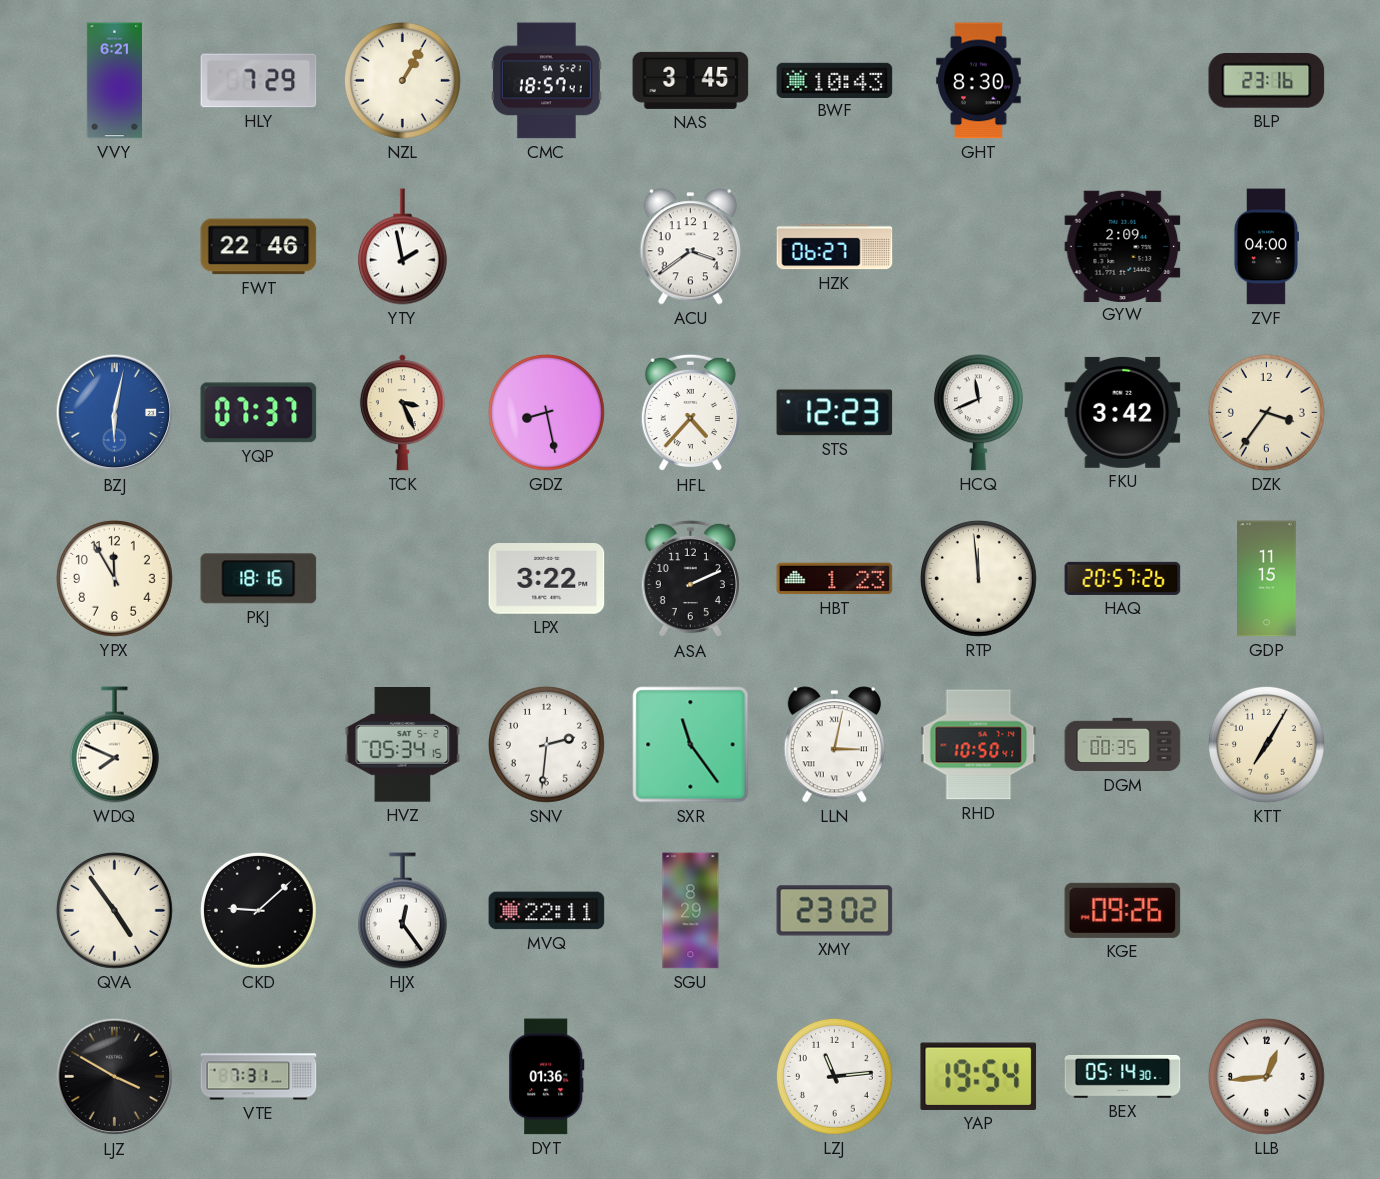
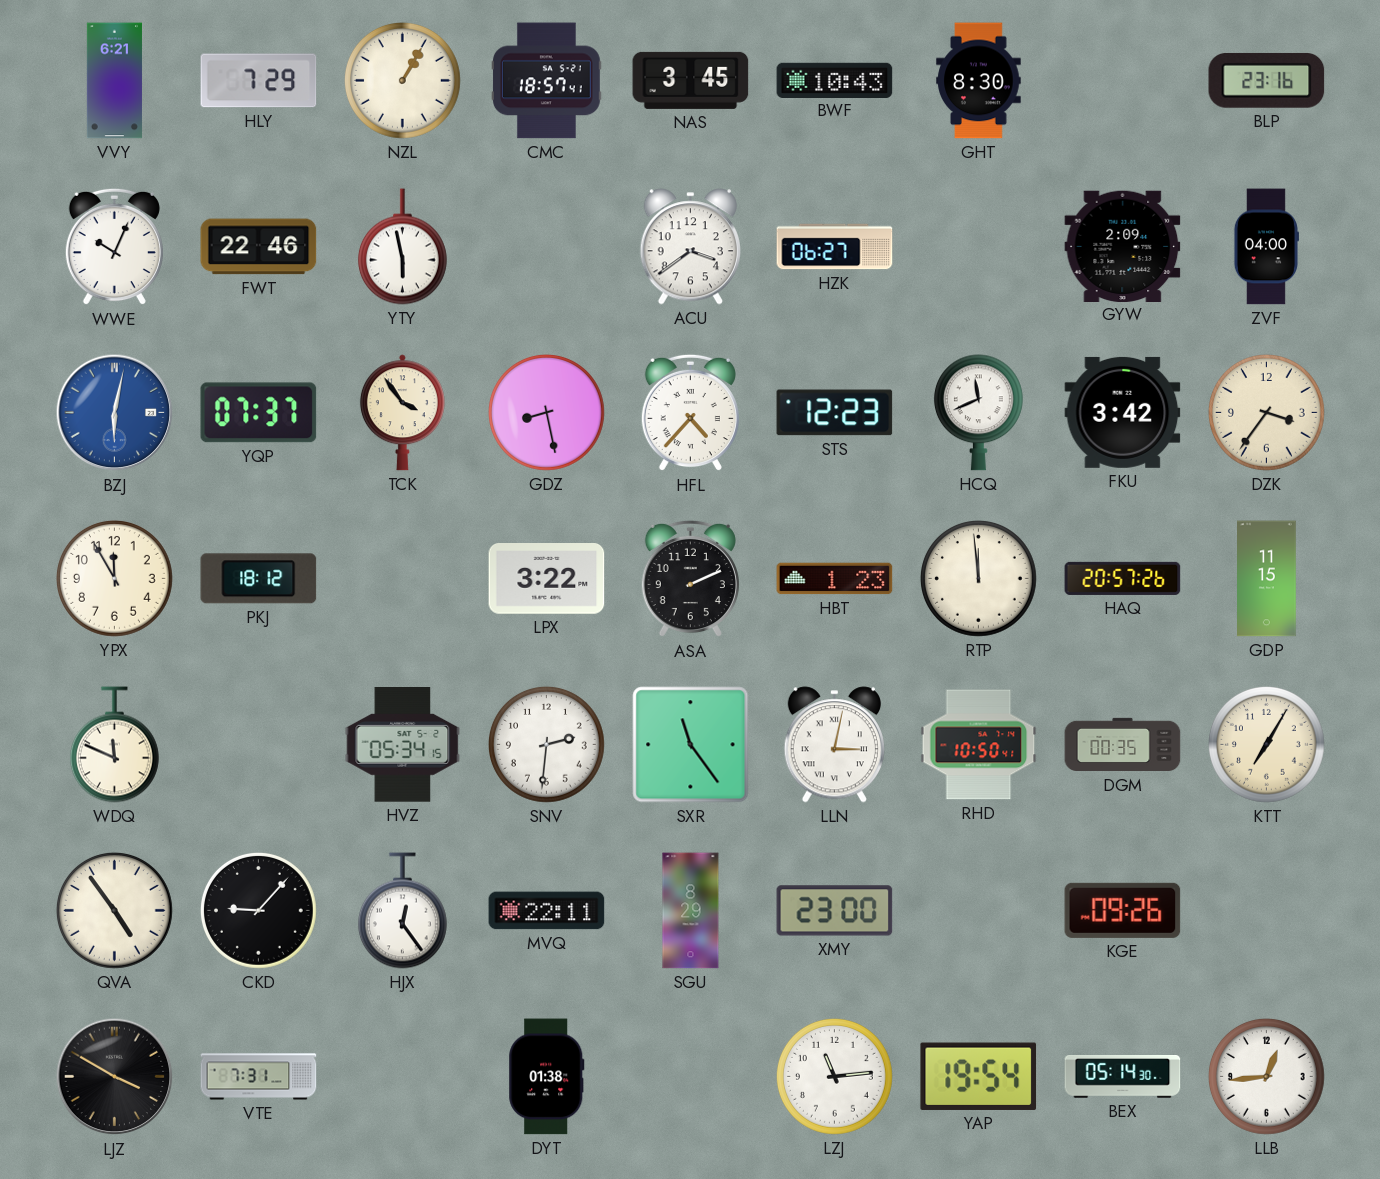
WWE: none -> 10:04
YTY: 1:58 -> 5:58
TCK: 3:26 -> 3:54
PKJ: 18:16 -> 18:12
WDQ: 7:49 -> 11:49
CKD: 9:08 -> 9:07
XMY: 23:02 -> 23:00
DYT: 01:36 -> 01:38
